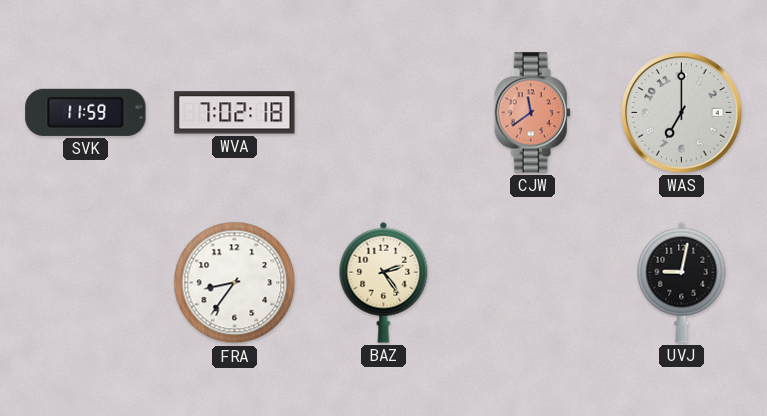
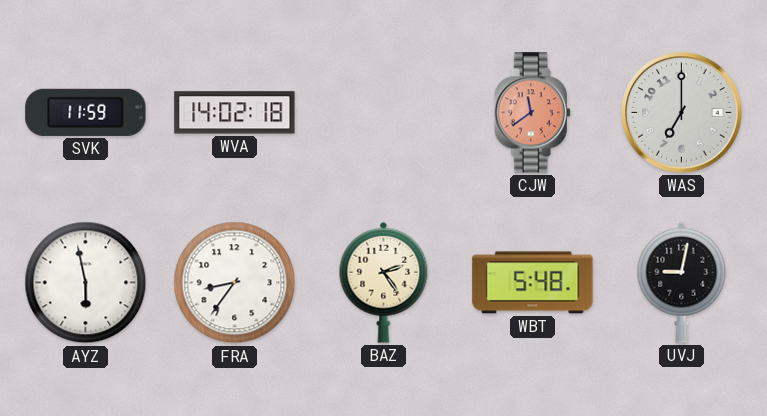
WVA: 7:02 -> 14:02
AYZ: none -> 5:58
WBT: none -> 5:48
